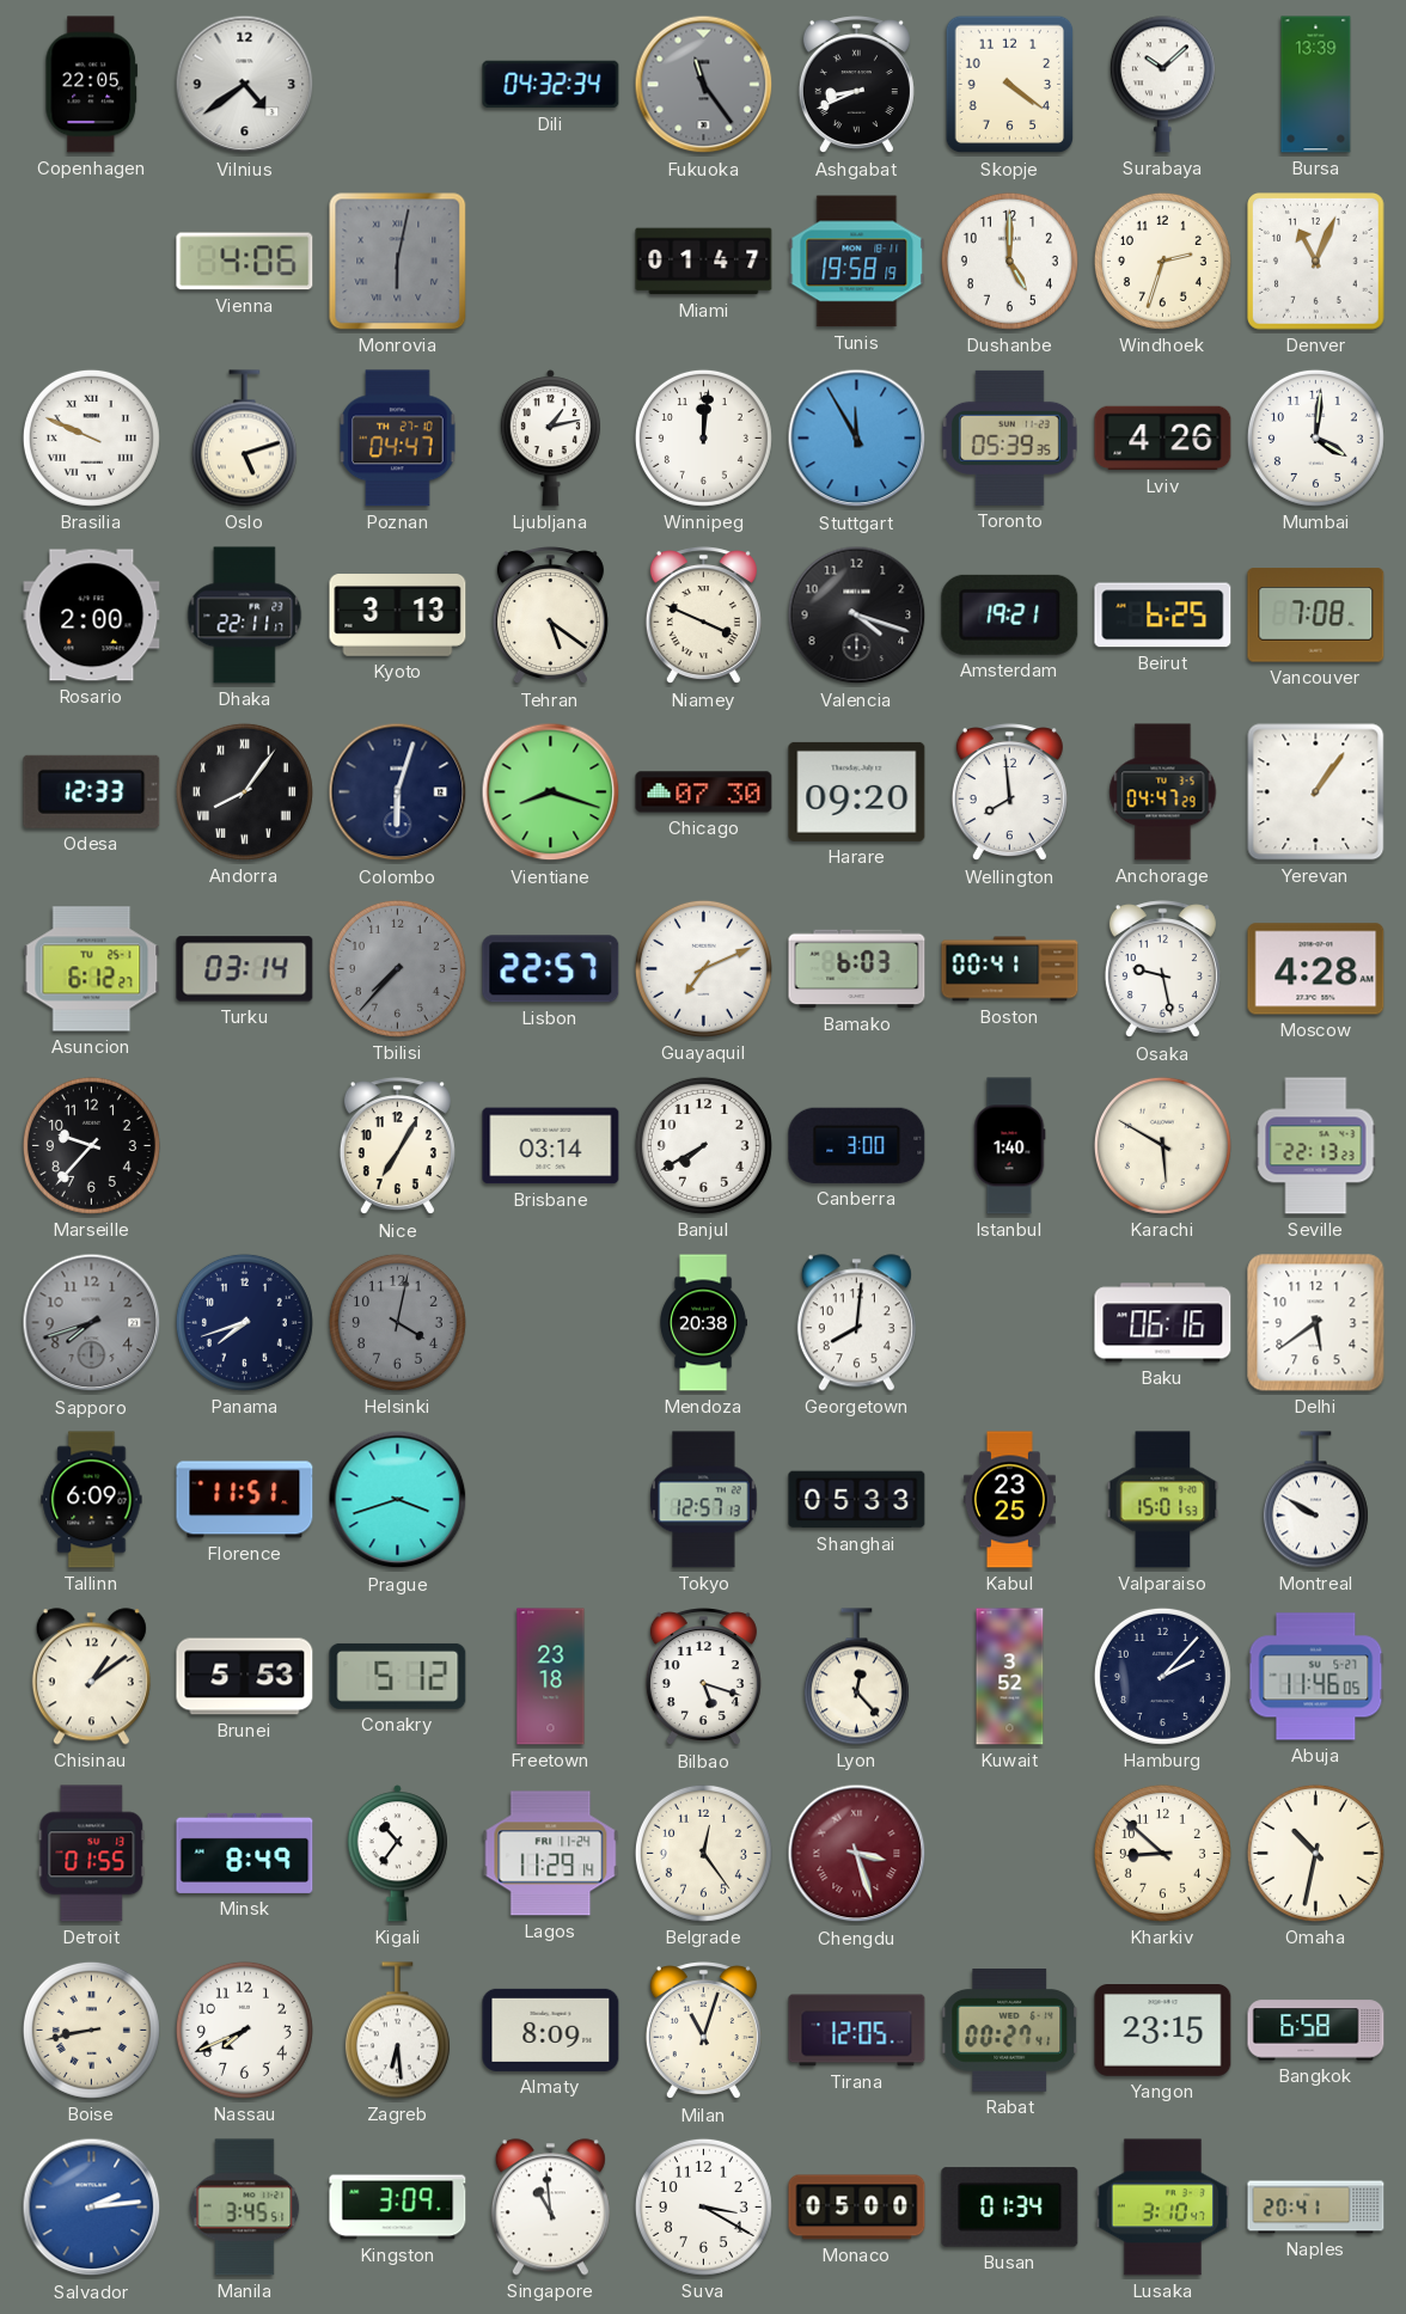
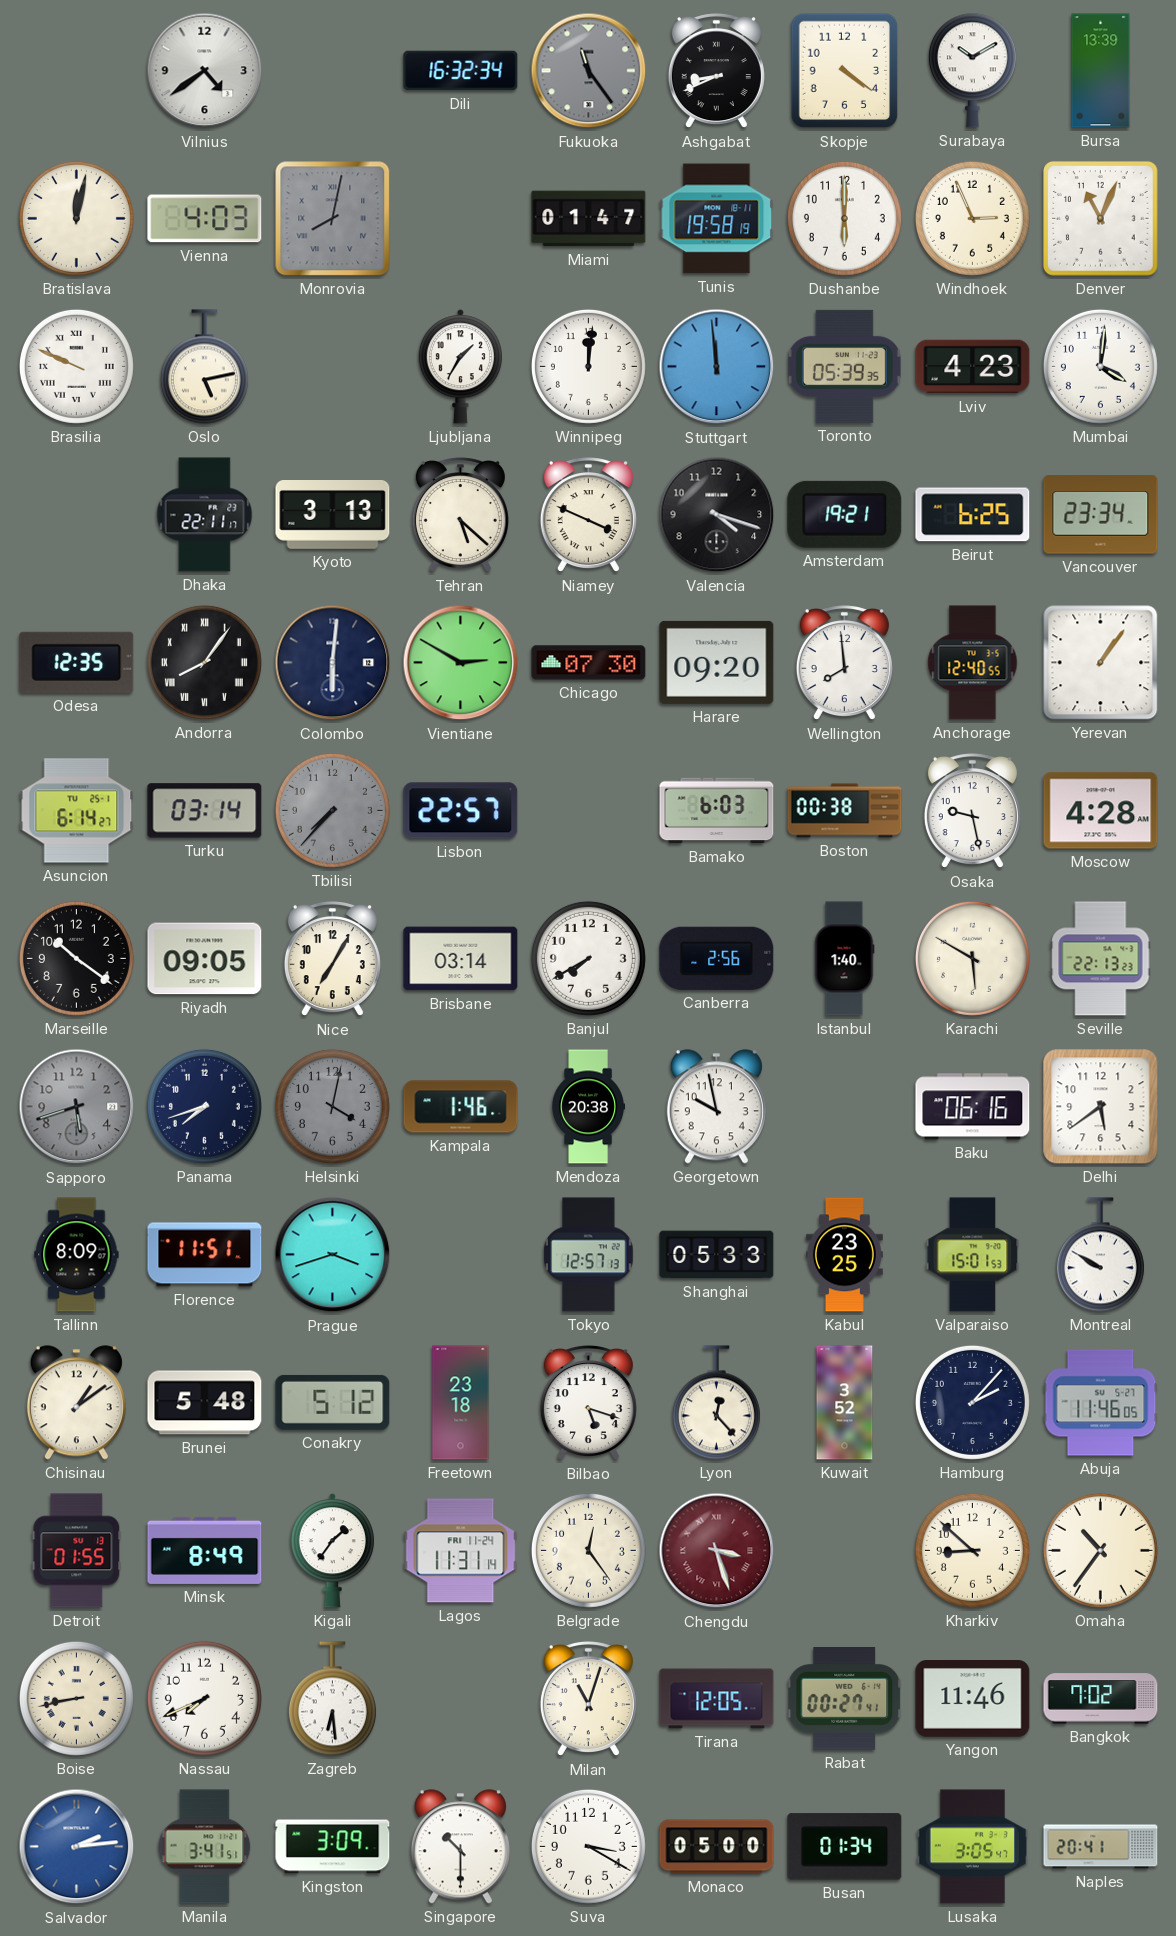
Copenhagen: 22:05 -> none
Dili: 04:32 -> 16:32
Surabaya: 10:08 -> 10:10
Bratislava: none -> 12:02
Vienna: 4:06 -> 4:03
Monrovia: 6:02 -> 8:02
Dushanbe: 5:00 -> 6:00
Windhoek: 2:33 -> 2:56
Oslo: 5:12 -> 5:13
Poznan: 04:47 -> none
Ljubljana: 1:13 -> 1:35
Stuttgart: 11:55 -> 11:59
Lviv: 4:26 -> 4:23
Rosario: 2:00 -> none
Tehran: 5:21 -> 5:22
Vancouver: 7:08 -> 23:34
Odesa: 12:33 -> 12:35
Colombo: 6:03 -> 6:01
Vientiane: 8:18 -> 2:50
Anchorage: 04:47 -> 12:40
Asuncion: 6:12 -> 6:14
Guayaquil: 7:11 -> none
Boston: 00:41 -> 00:38
Marseille: 9:37 -> 10:21
Riyadh: none -> 09:05
Canberra: 3:00 -> 2:56
Sapporo: 7:42 -> 5:42
Kampala: none -> 1:46
Georgetown: 8:01 -> 9:58
Tallinn: 6:09 -> 8:09
Brunei: 5:53 -> 5:48
Kigali: 10:36 -> 1:36
Lagos: 11:29 -> 11:31
Omaha: 10:32 -> 10:36
Almaty: 8:09 -> none
Yangon: 23:15 -> 11:46
Bangkok: 6:58 -> 7:02
Manila: 3:45 -> 3:41
Singapore: 10:59 -> 10:30
Lusaka: 3:10 -> 3:05
